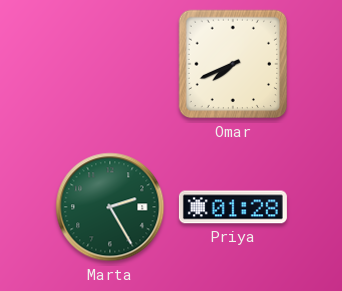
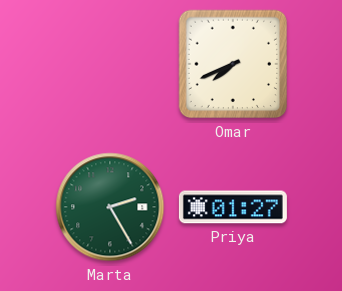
Priya: 01:28 -> 01:27
